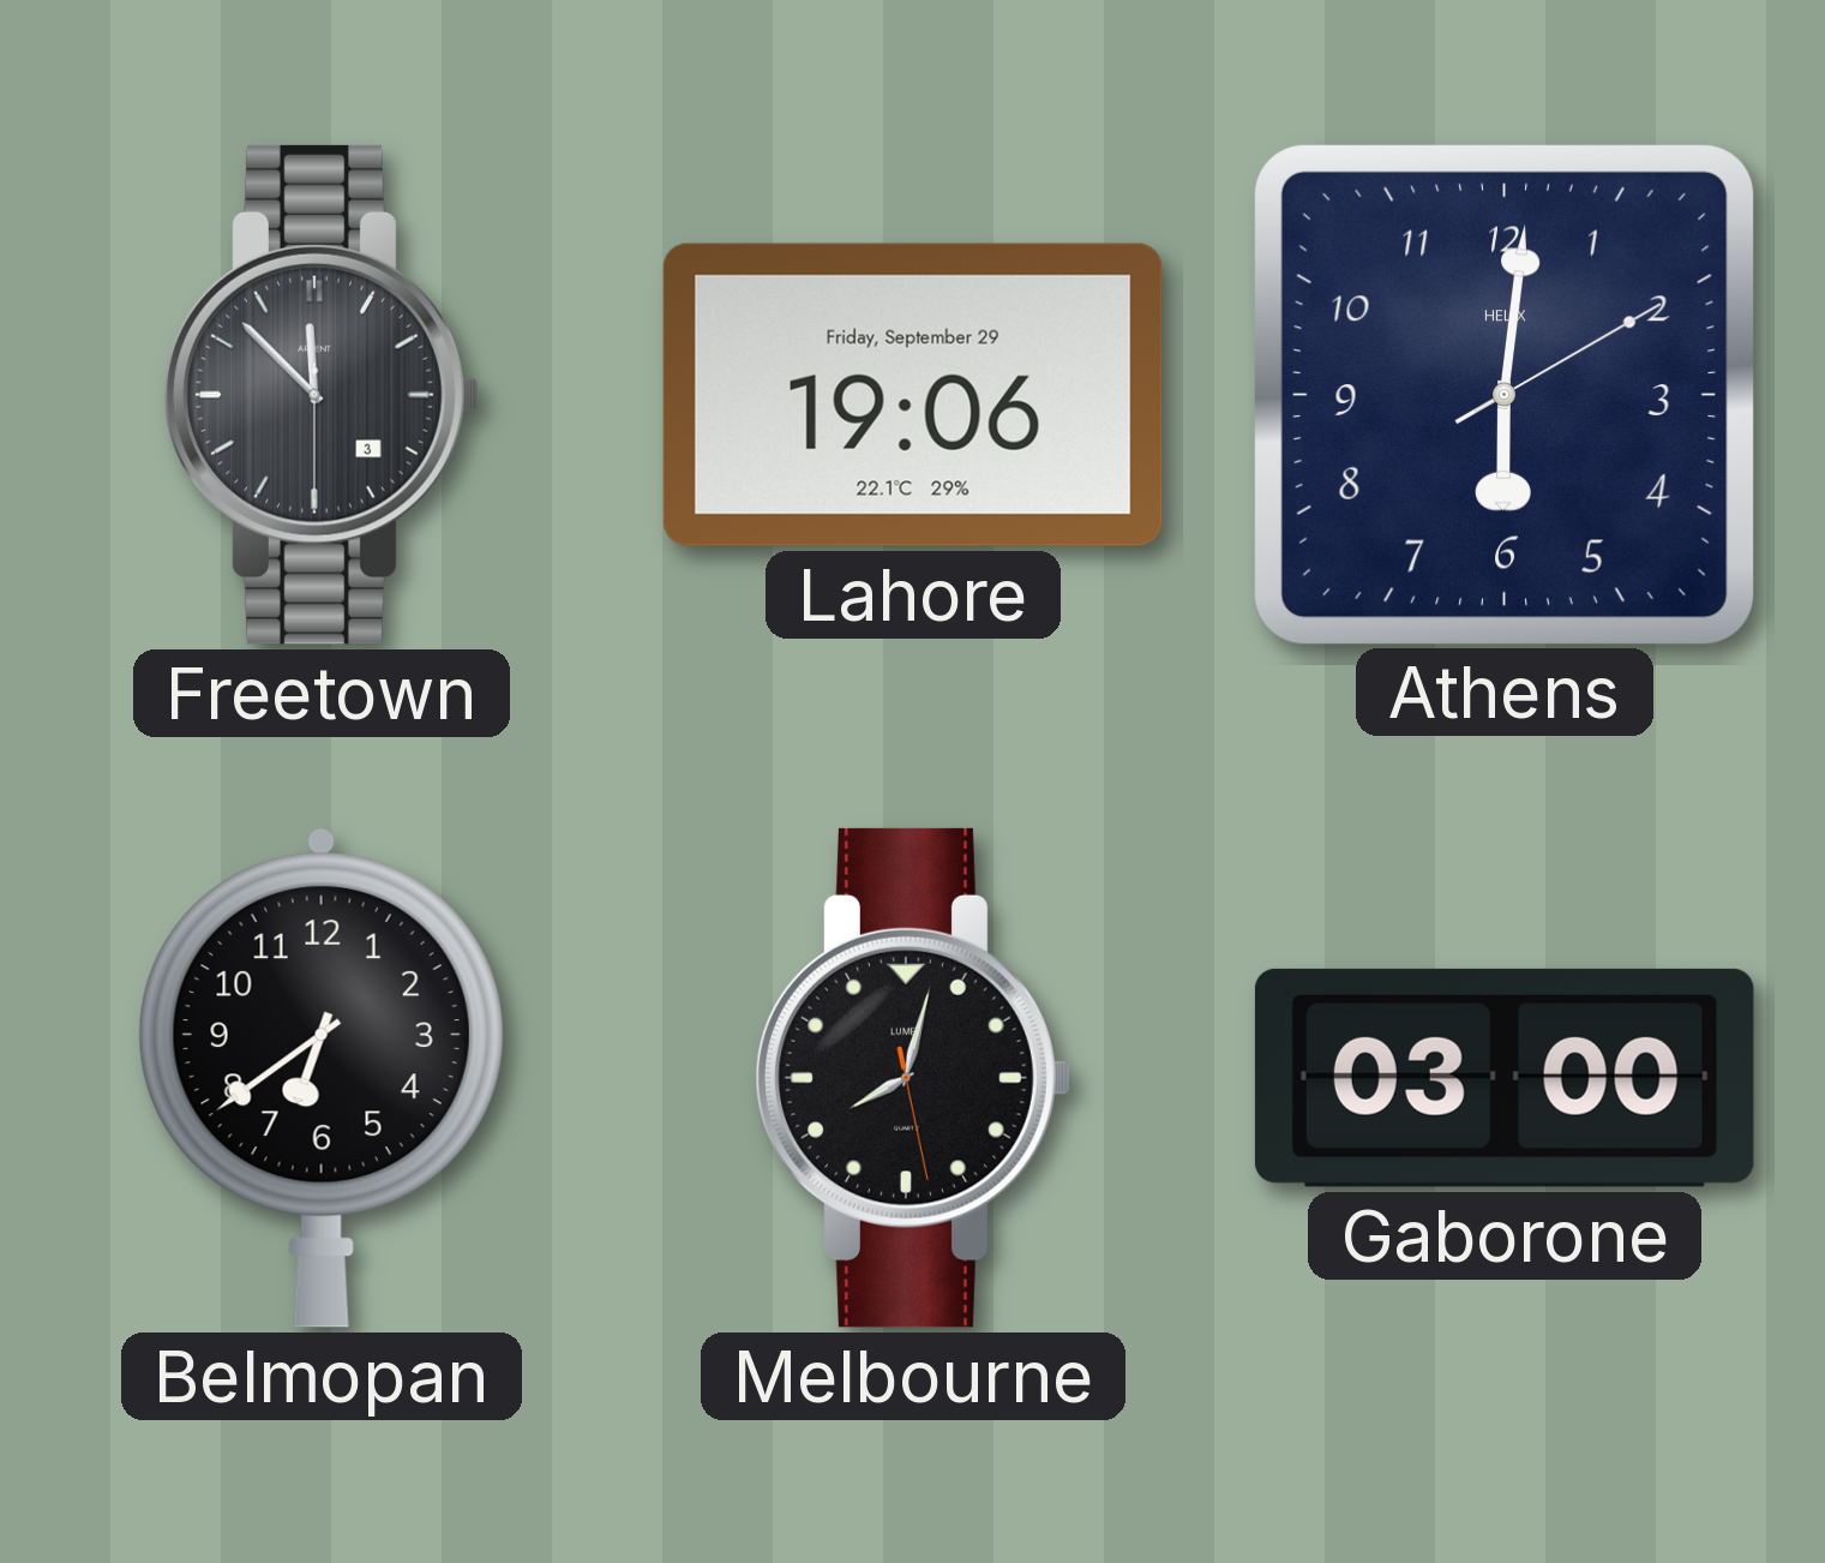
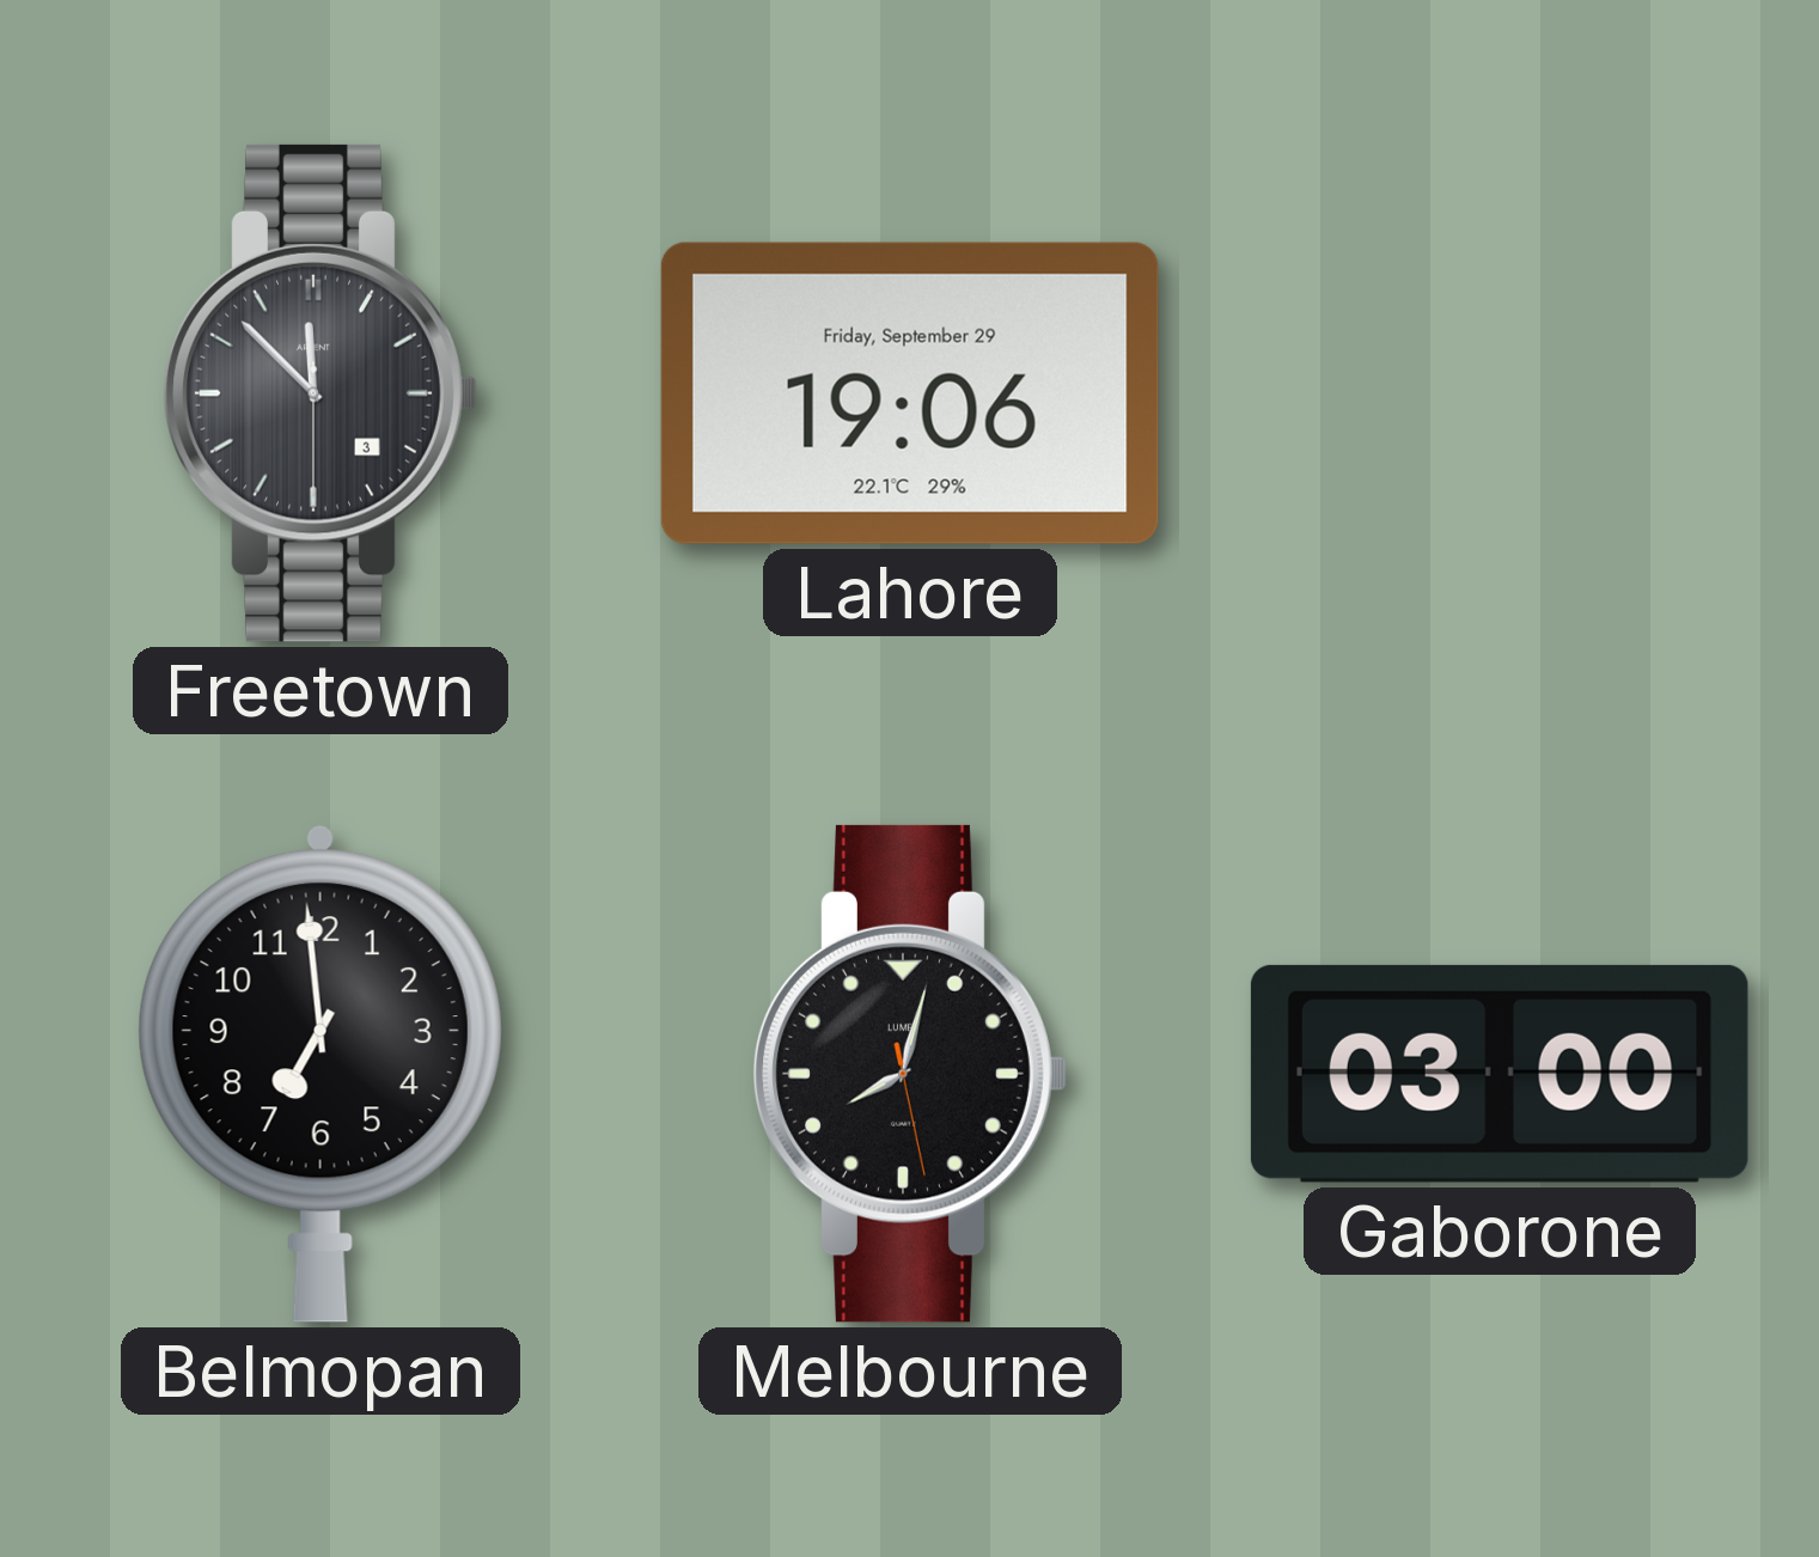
Athens: 6:01 -> none
Belmopan: 6:39 -> 6:59
